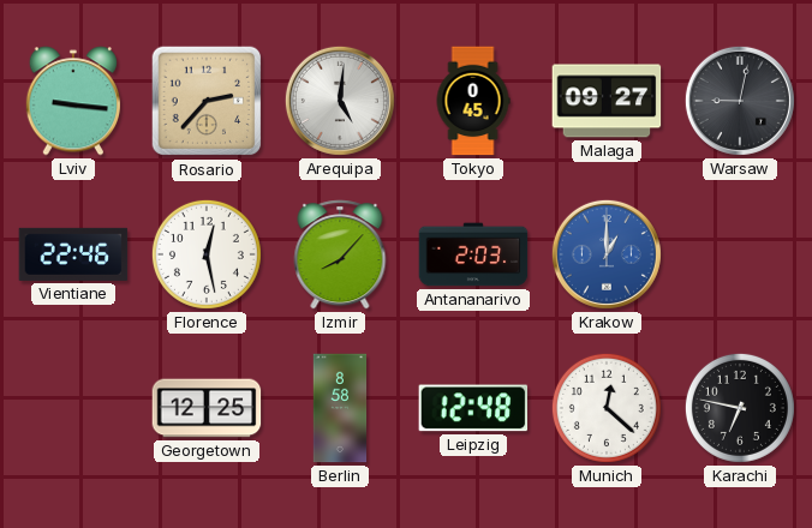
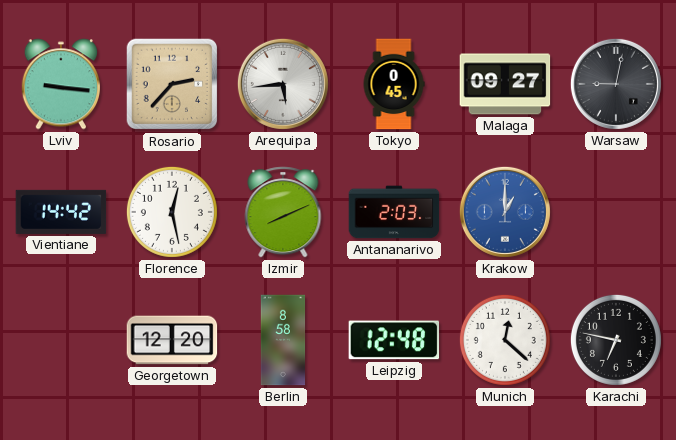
Arequipa: 5:01 -> 5:44
Vientiane: 22:46 -> 14:42
Izmir: 8:07 -> 8:11
Georgetown: 12:25 -> 12:20
